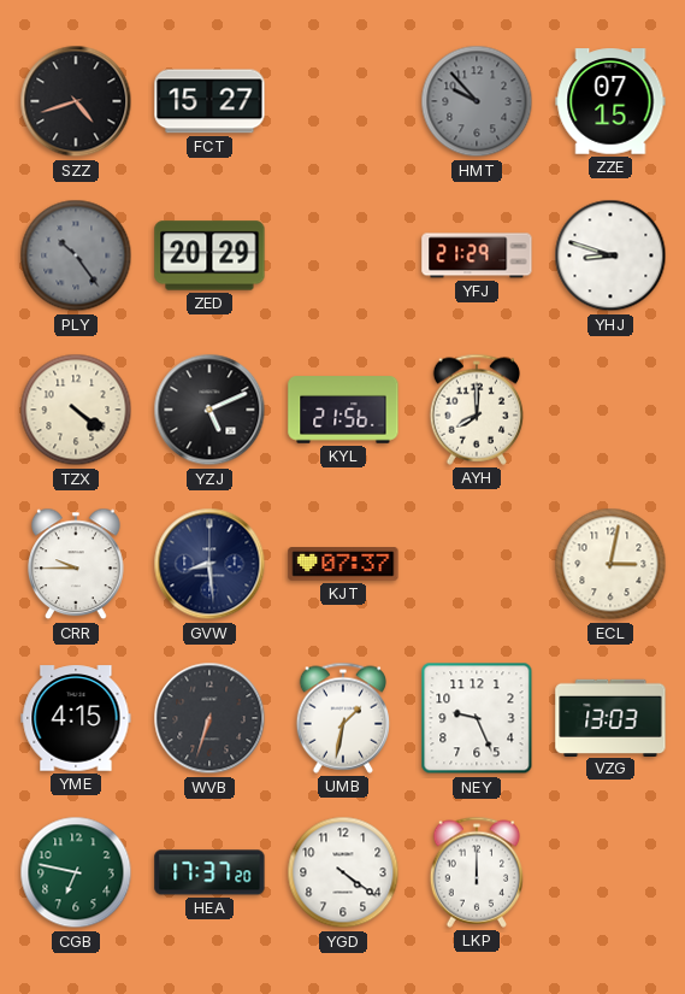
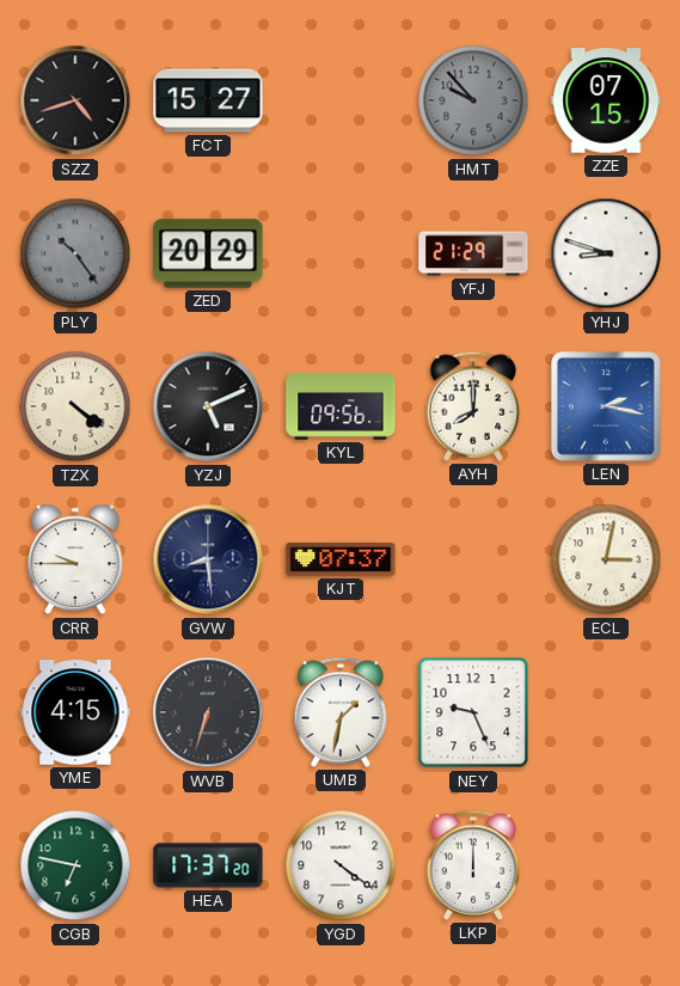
KYL: 21:56 -> 09:56
LEN: none -> 2:17
VZG: 13:03 -> none
